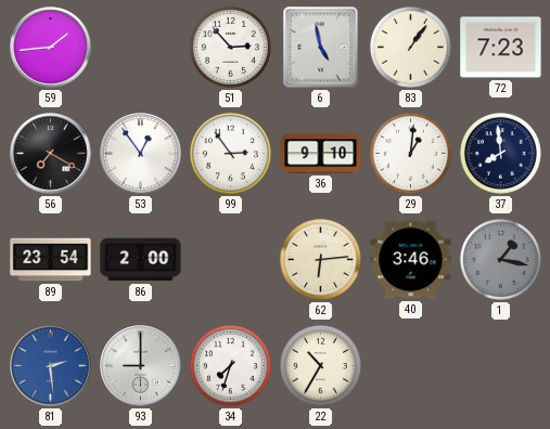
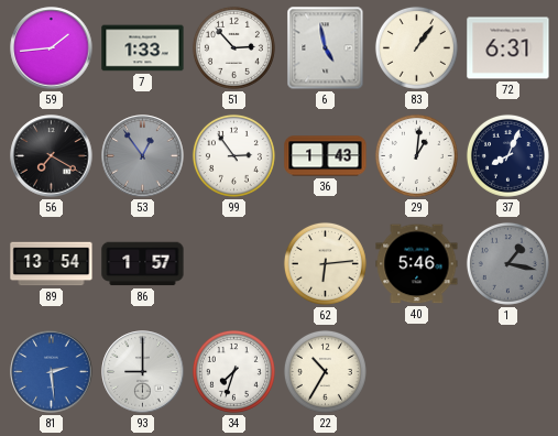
7: none -> 1:33
72: 7:23 -> 6:31
53 dial: white -> grey
36: 9:10 -> 1:43
37: 7:59 -> 8:04
89: 23:54 -> 13:54
86: 2:00 -> 1:57
40: 3:46 -> 5:46
